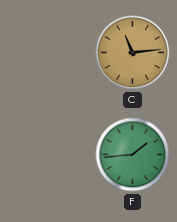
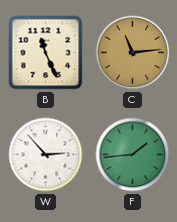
B: none -> 11:26
W: none -> 2:53
